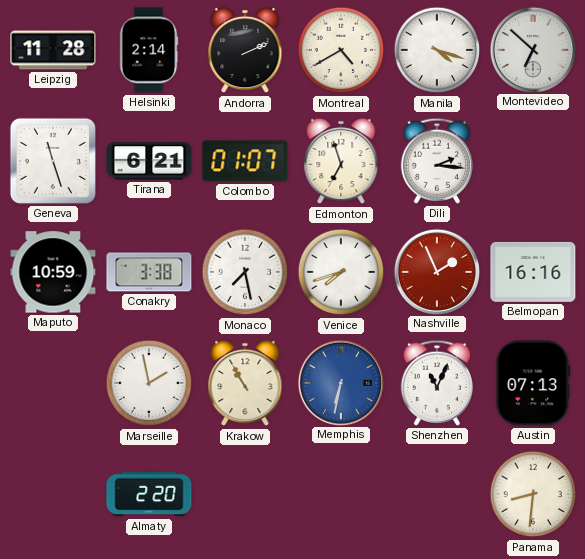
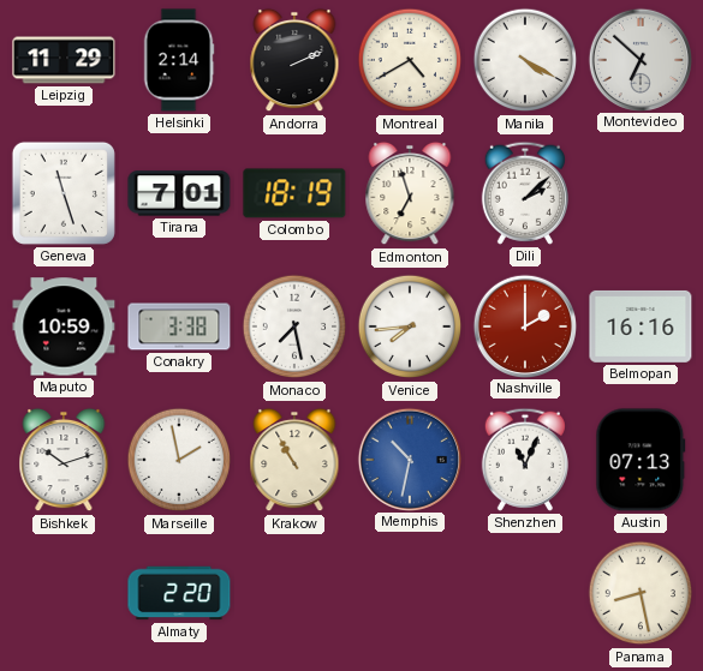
Leipzig: 11:28 -> 11:29
Manila: 4:18 -> 4:20
Tirana: 6:21 -> 7:01
Colombo: 01:07 -> 18:19
Dili: 2:16 -> 2:08
Venice: 7:42 -> 7:44
Nashville: 1:56 -> 2:00
Bishkek: none -> 10:12
Memphis: 6:32 -> 10:32
Panama: 8:31 -> 8:28
